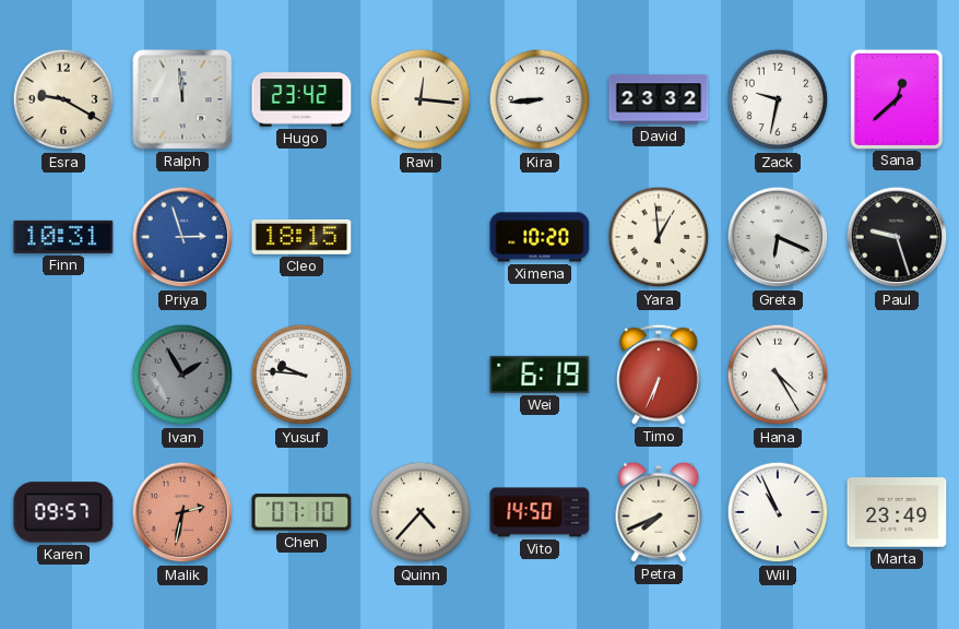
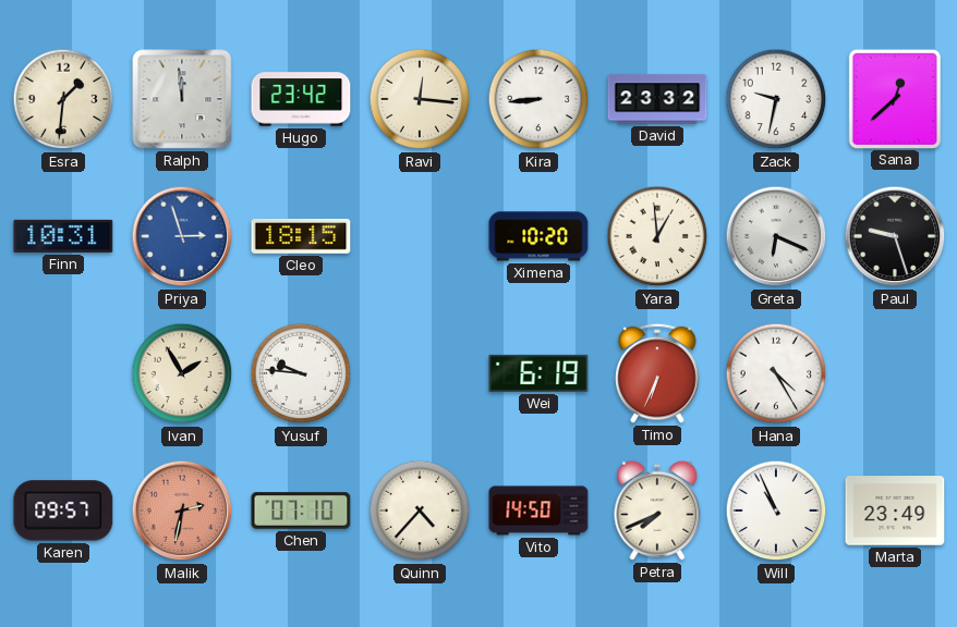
Esra: 9:20 -> 1:31
Ivan dial: grey -> cream
